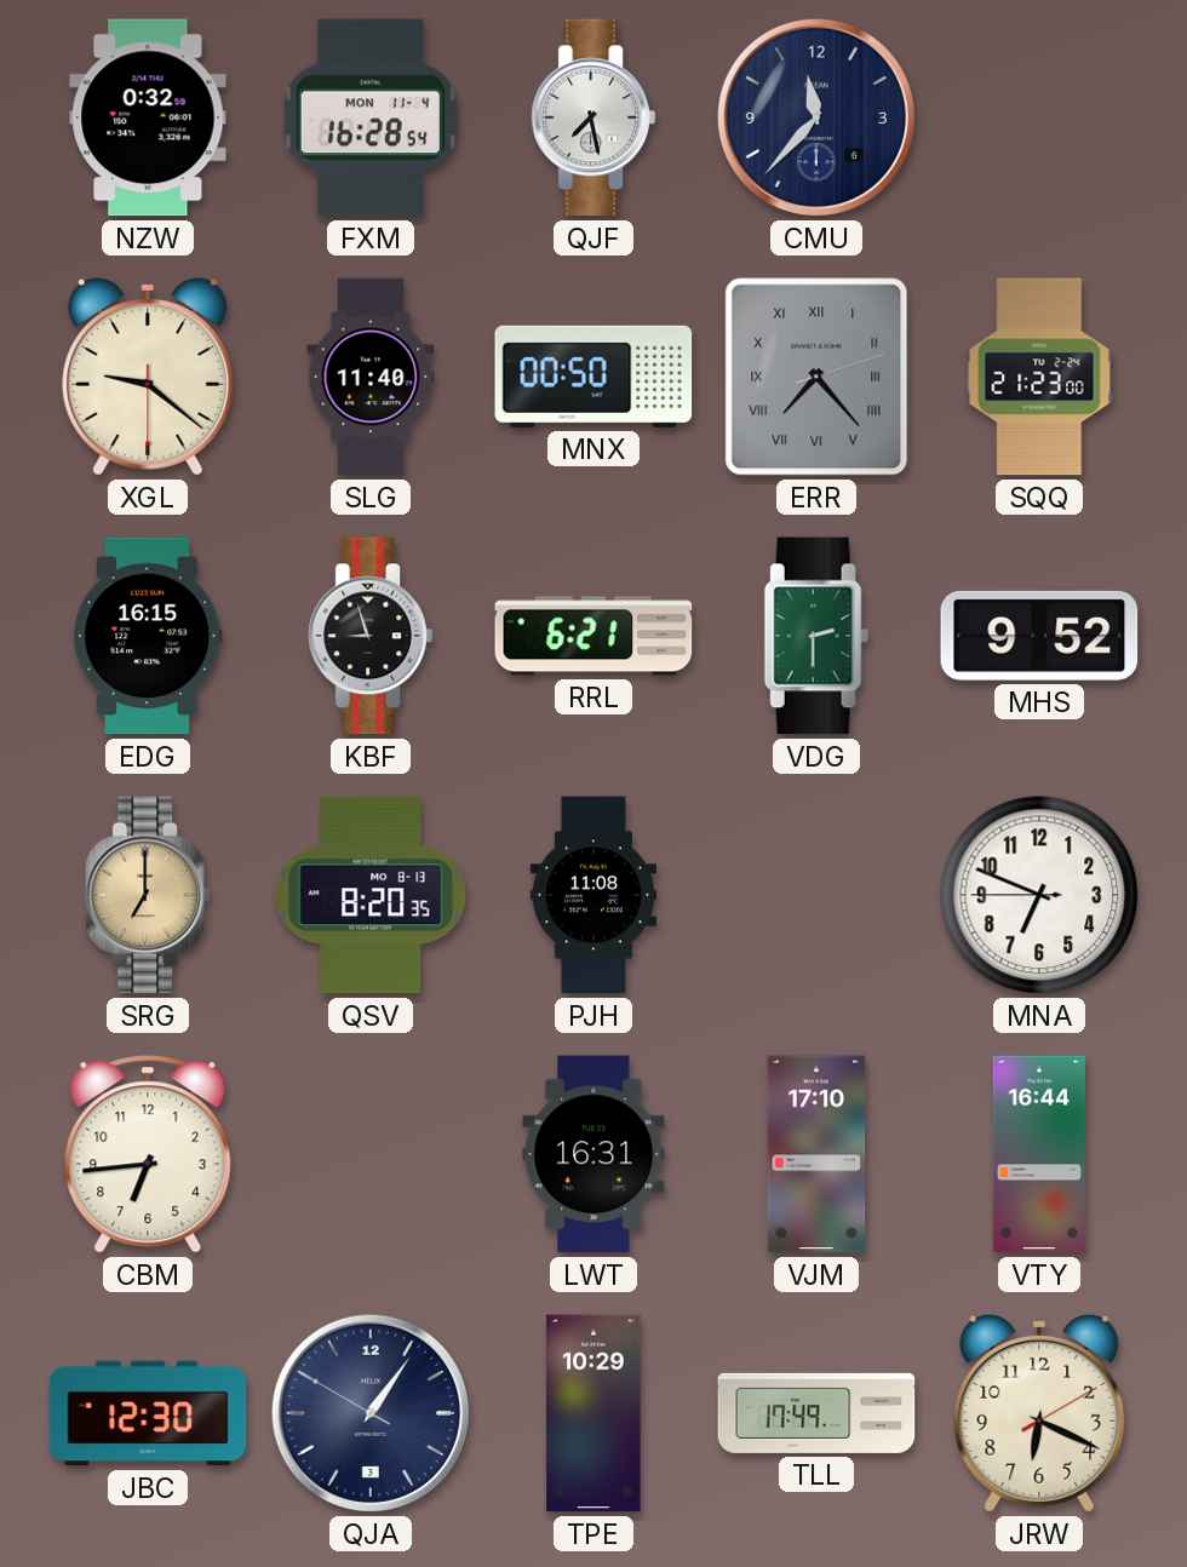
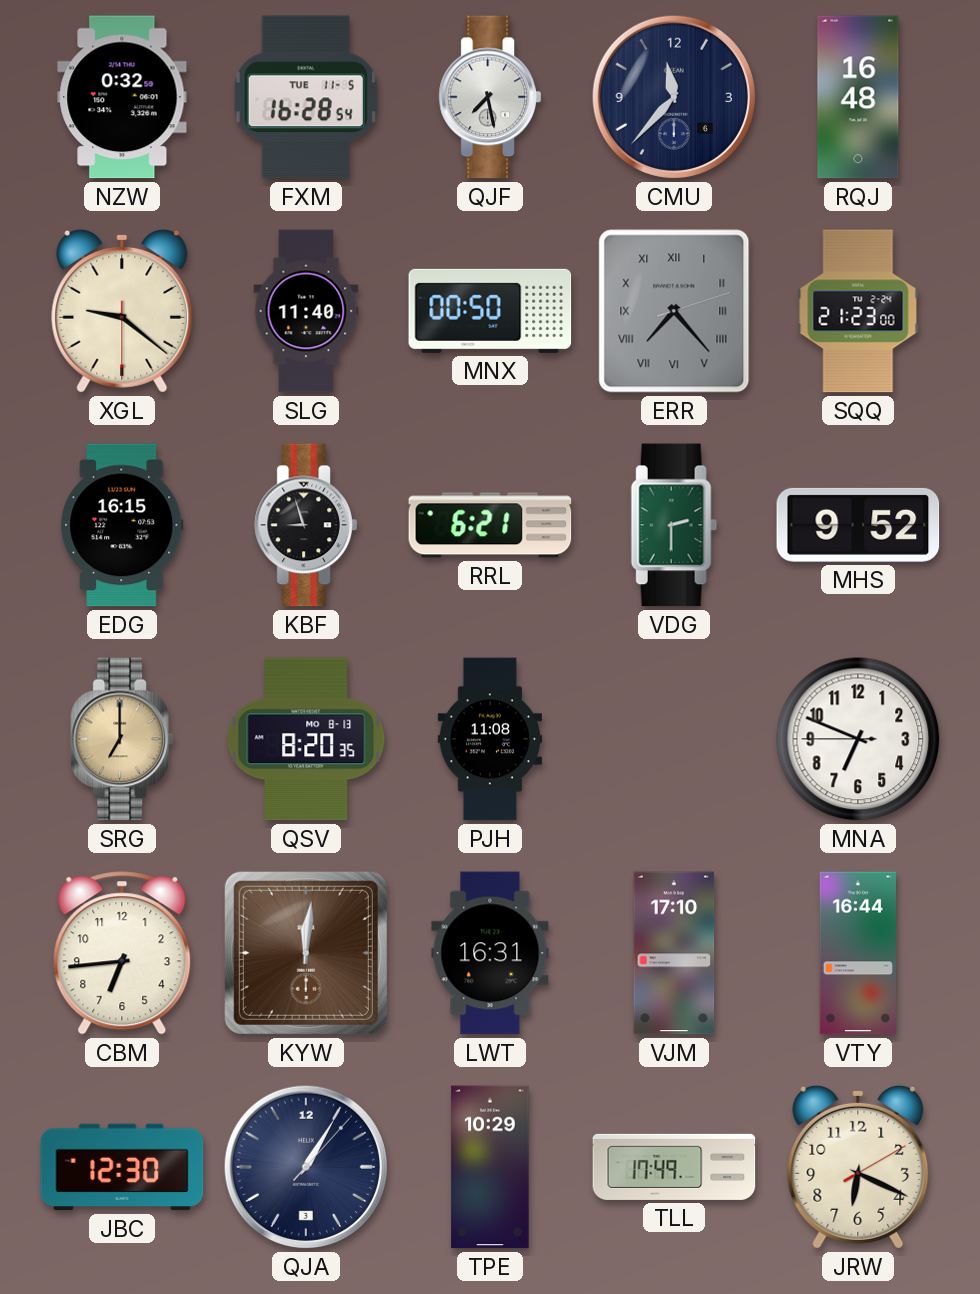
FXM date: MON 11-4 -> TUE 11-5
RQJ: none -> 16:48
KYW: none -> 12:01
QJA: 1:05:50 -> 1:05:07
